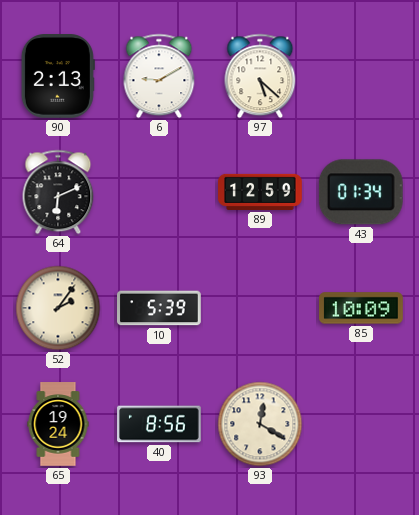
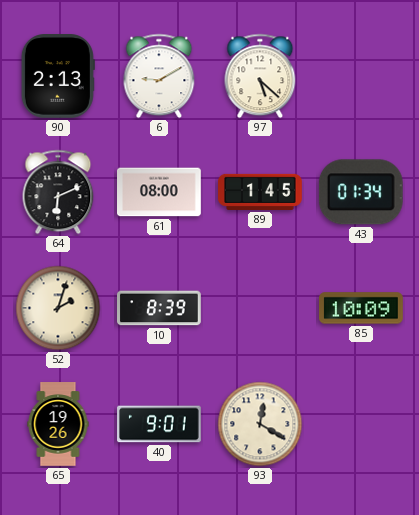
61: none -> 08:00
89: 12:59 -> 1:45
52: 2:06 -> 2:03
10: 5:39 -> 8:39
65: 19:24 -> 19:26
40: 8:56 -> 9:01
